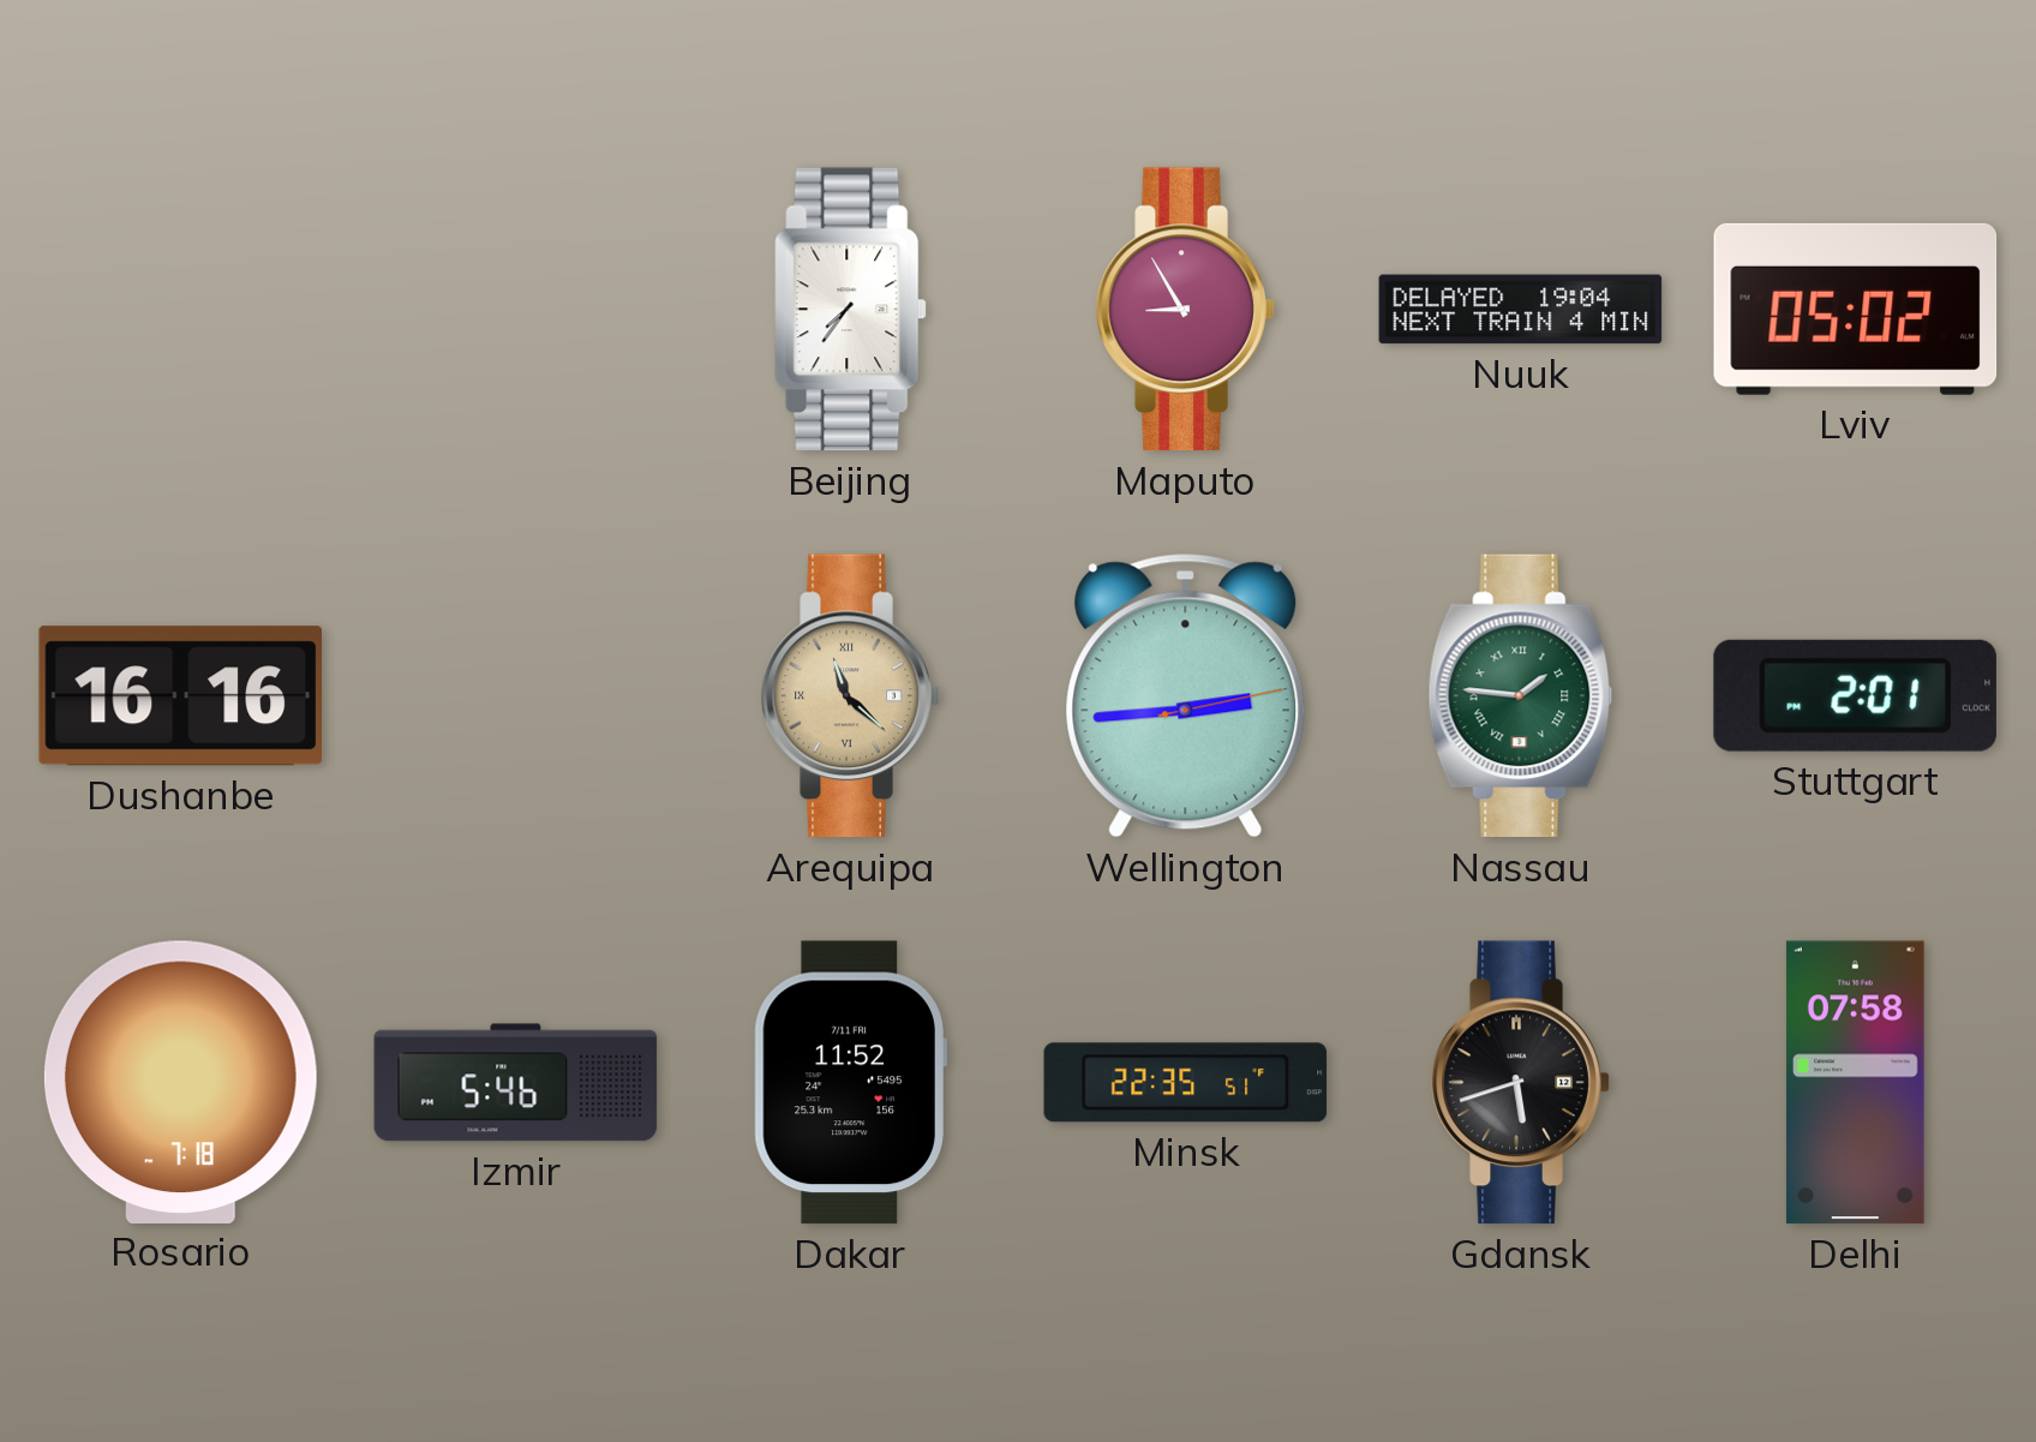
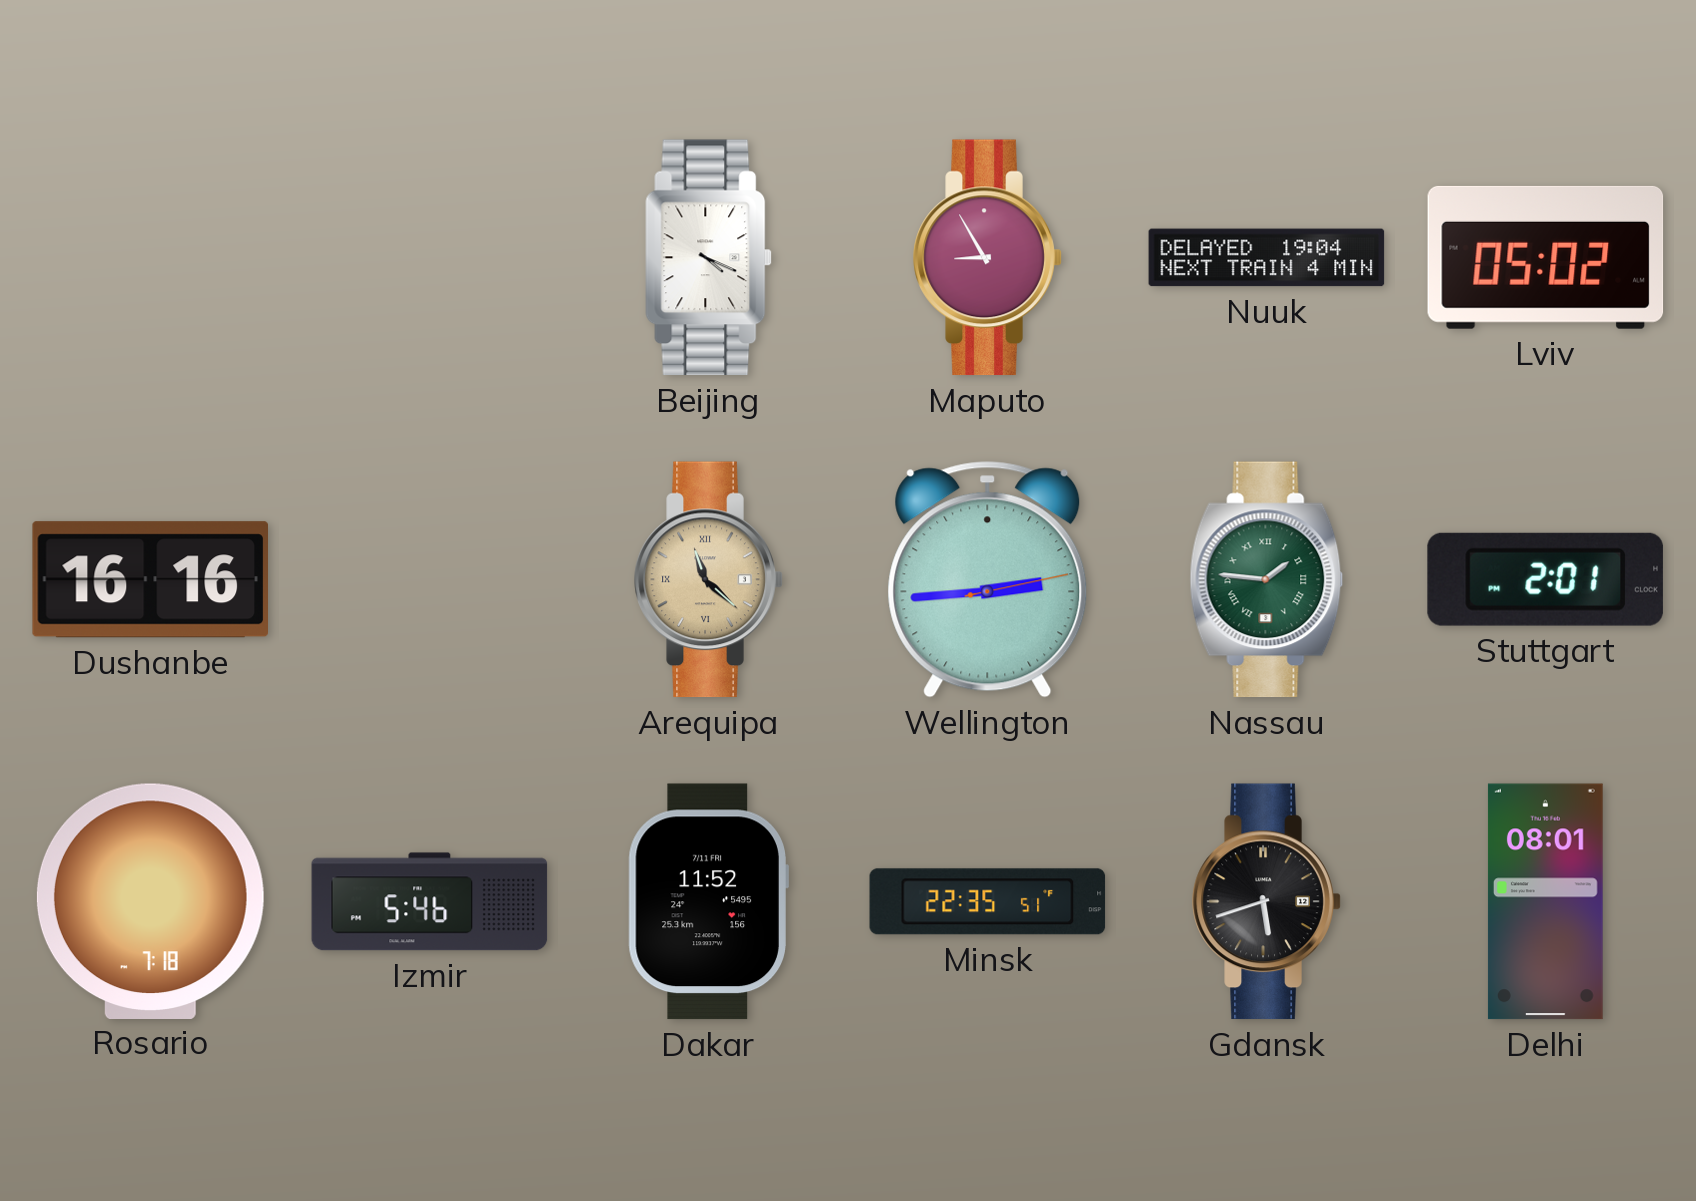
Beijing: 7:36 -> 4:19
Delhi: 07:58 -> 08:01
